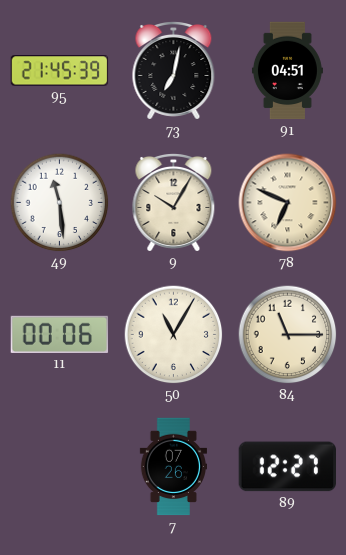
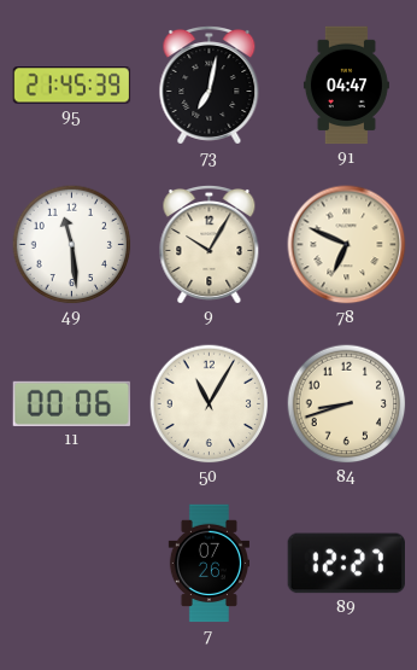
91: 04:51 -> 04:47
84: 11:15 -> 8:42
